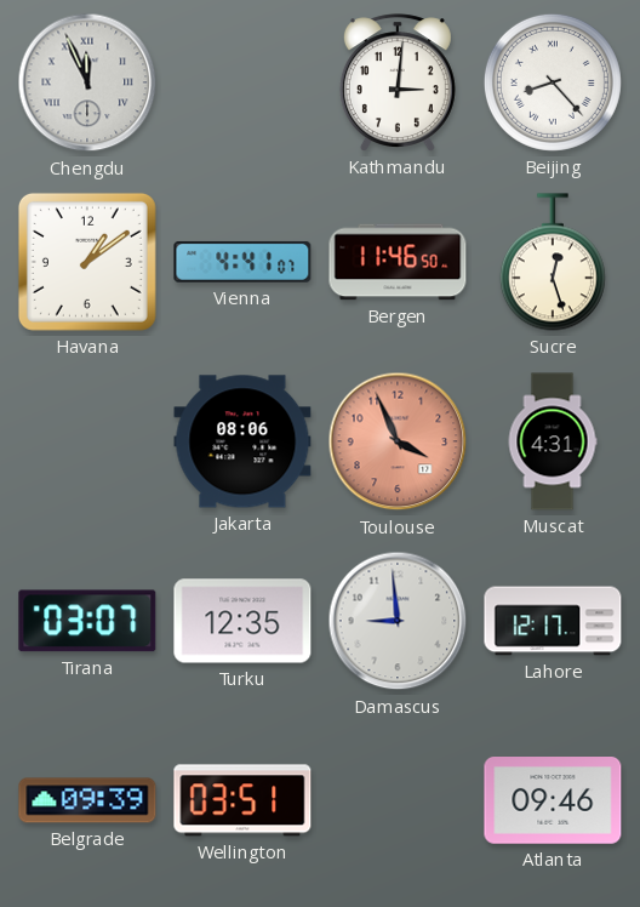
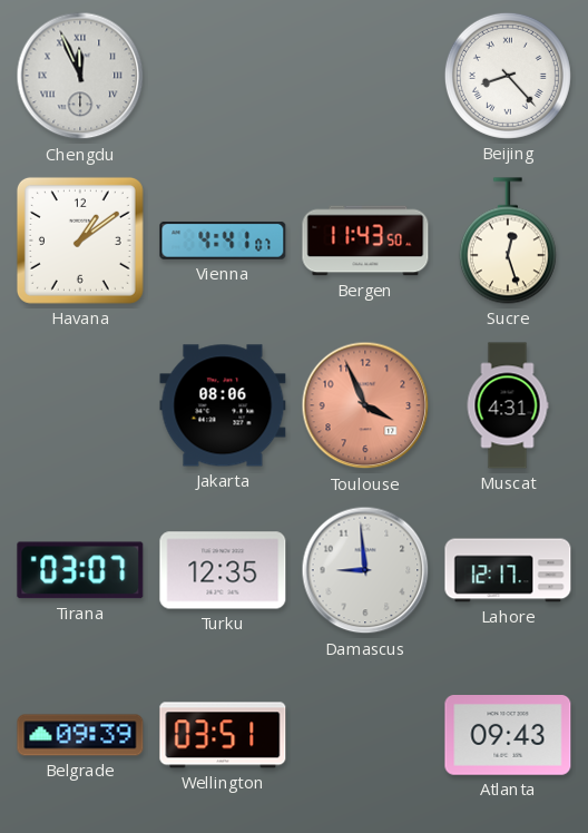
Kathmandu: 3:01 -> none
Bergen: 11:46 -> 11:43
Atlanta: 09:46 -> 09:43
